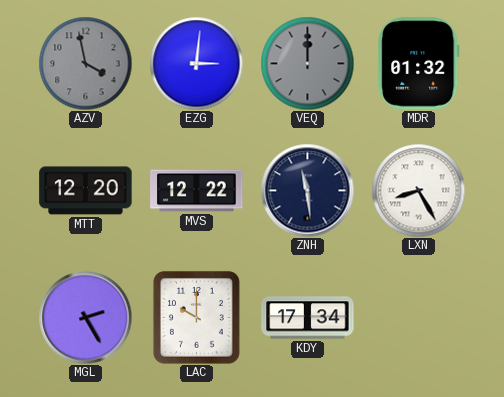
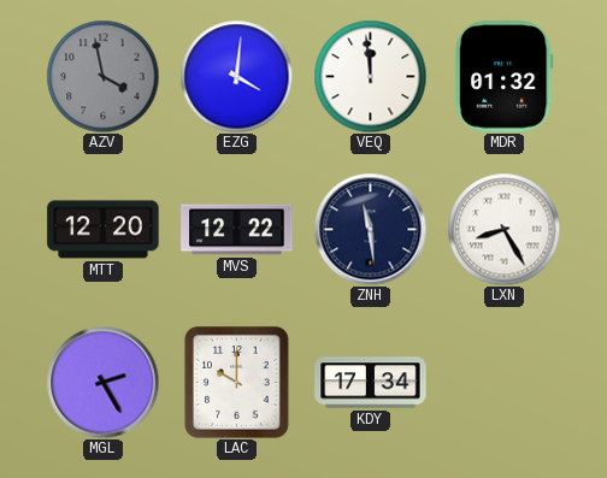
EZG: 3:01 -> 4:01
VEQ: 12:00 -> 11:59
VEQ dial: grey -> white
